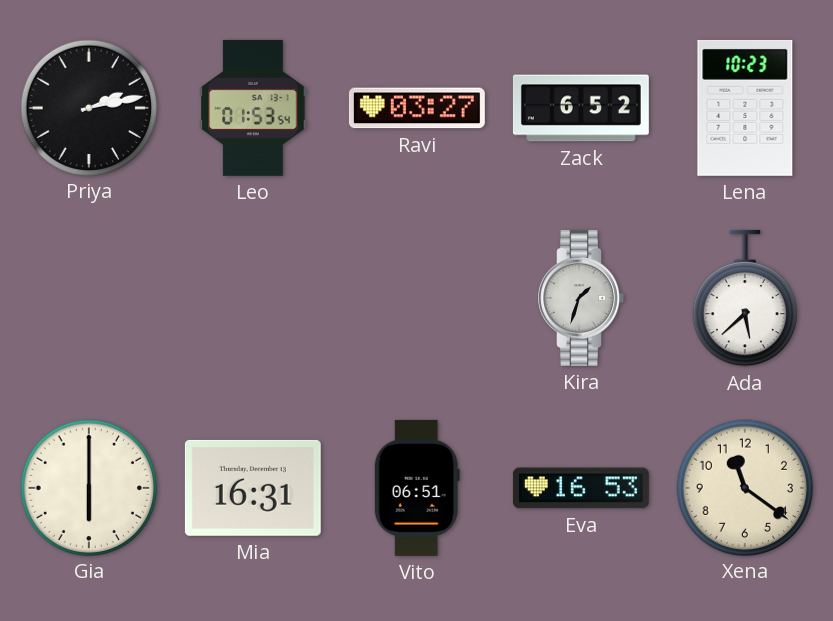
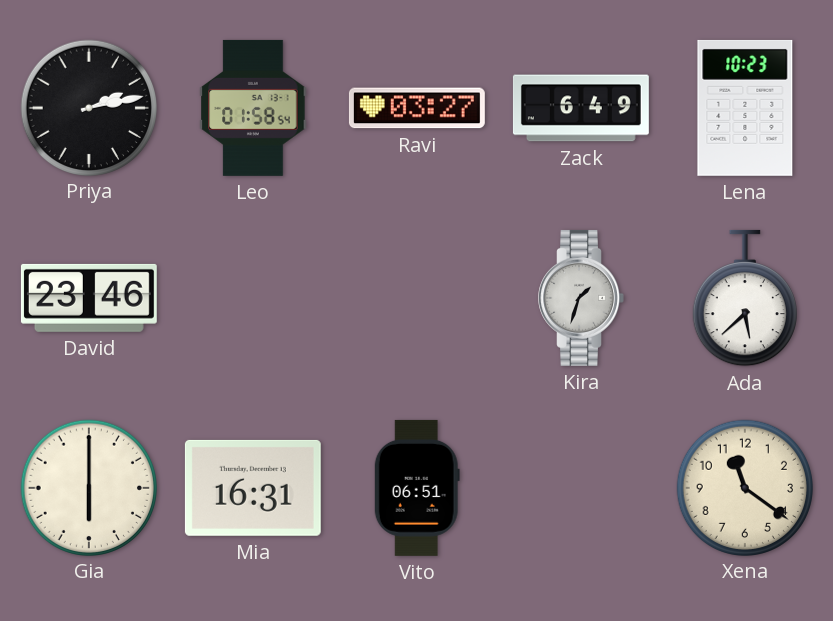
Leo: 01:53 -> 01:58
Zack: 6:52 -> 6:49
David: none -> 23:46
Eva: 16:53 -> none
